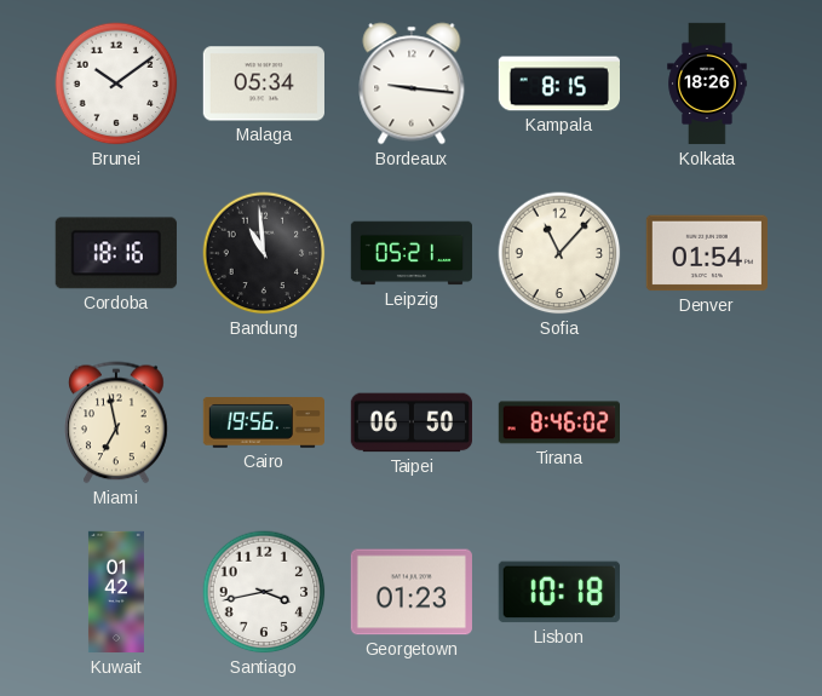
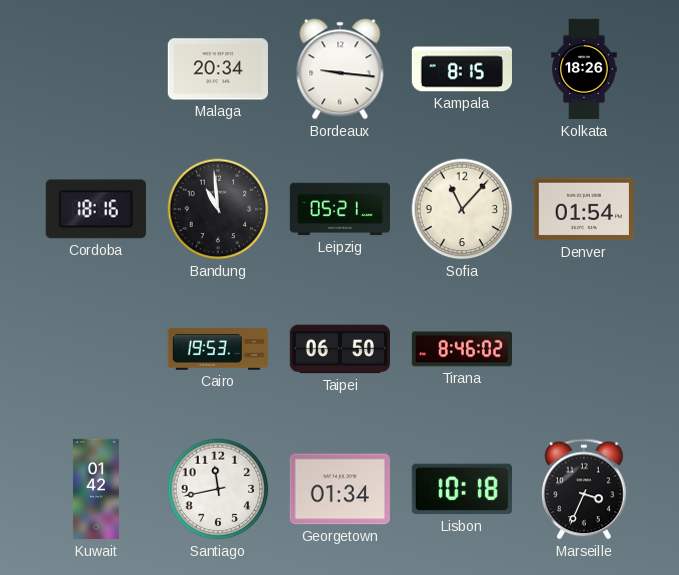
Brunei: 10:09 -> none
Malaga: 05:34 -> 20:34
Miami: 6:58 -> none
Cairo: 19:56 -> 19:53
Santiago: 3:43 -> 11:43
Georgetown: 01:23 -> 01:34
Marseille: none -> 3:34
